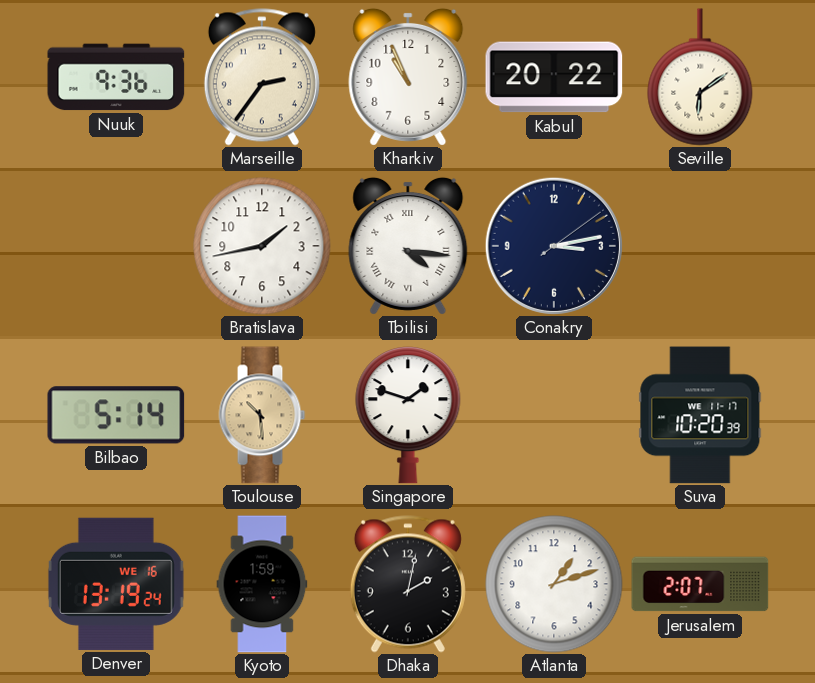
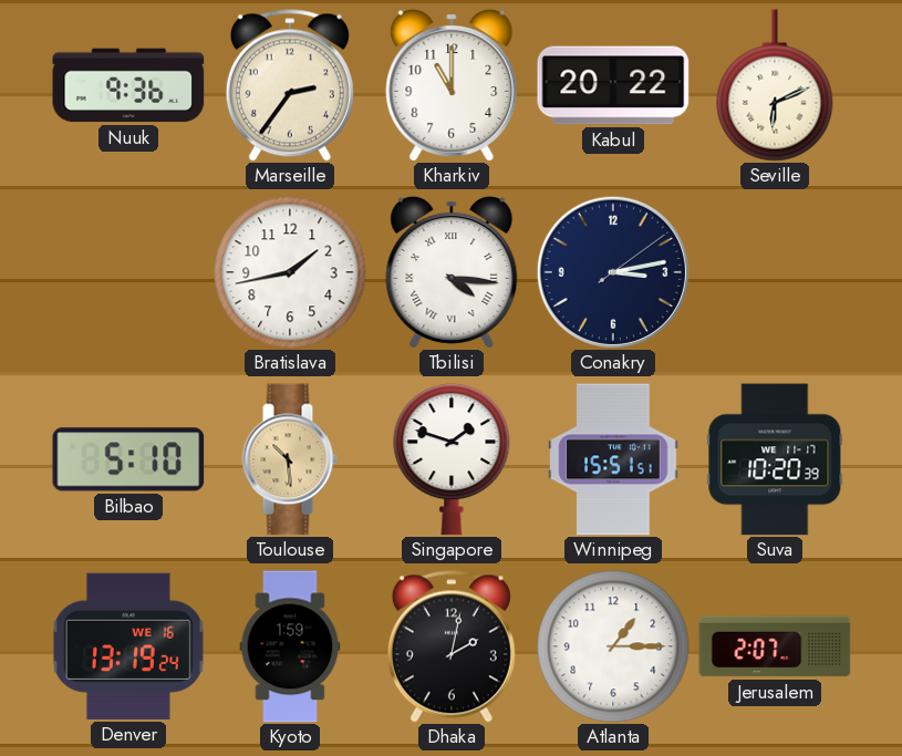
Kharkiv: 10:56 -> 11:00
Seville: 6:09 -> 6:11
Bilbao: 5:14 -> 5:10
Winnipeg: none -> 15:51
Atlanta: 1:12 -> 1:15
